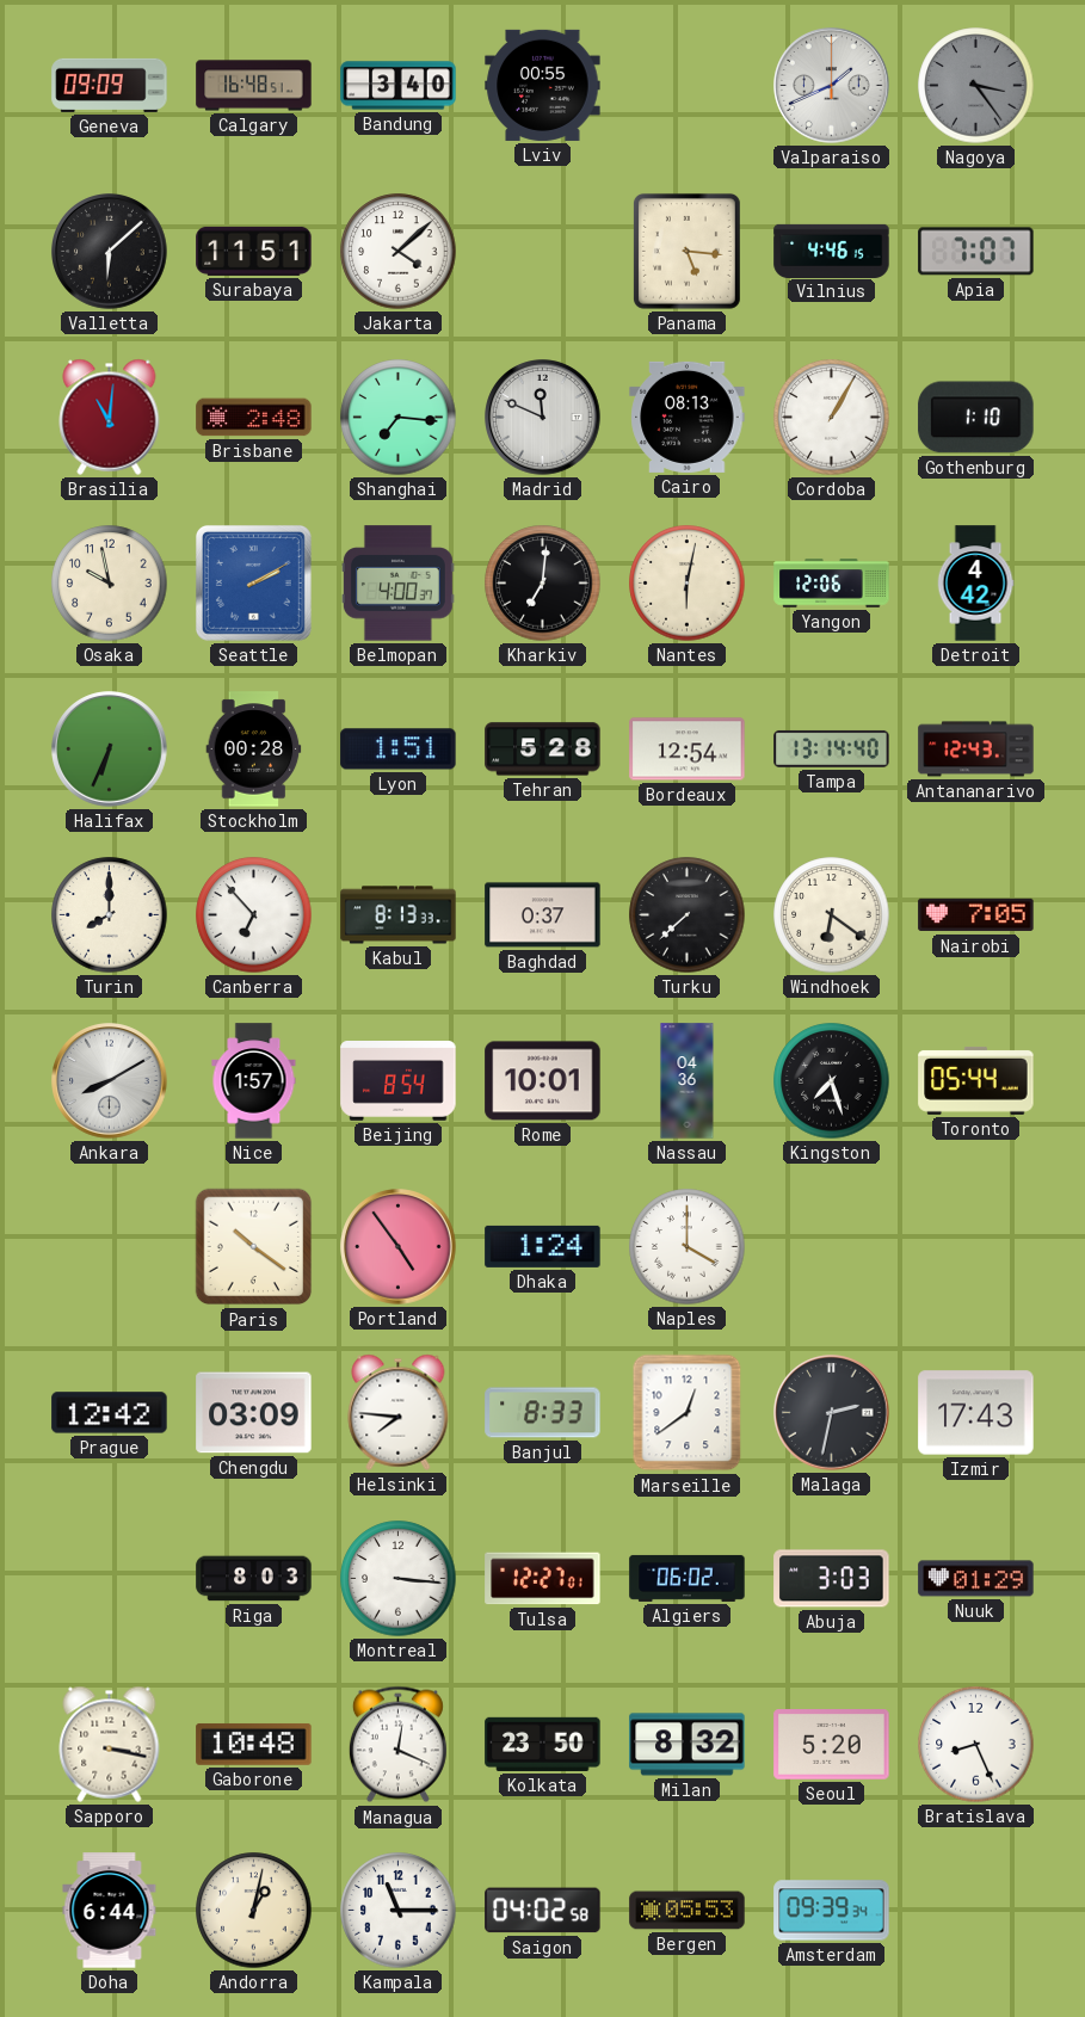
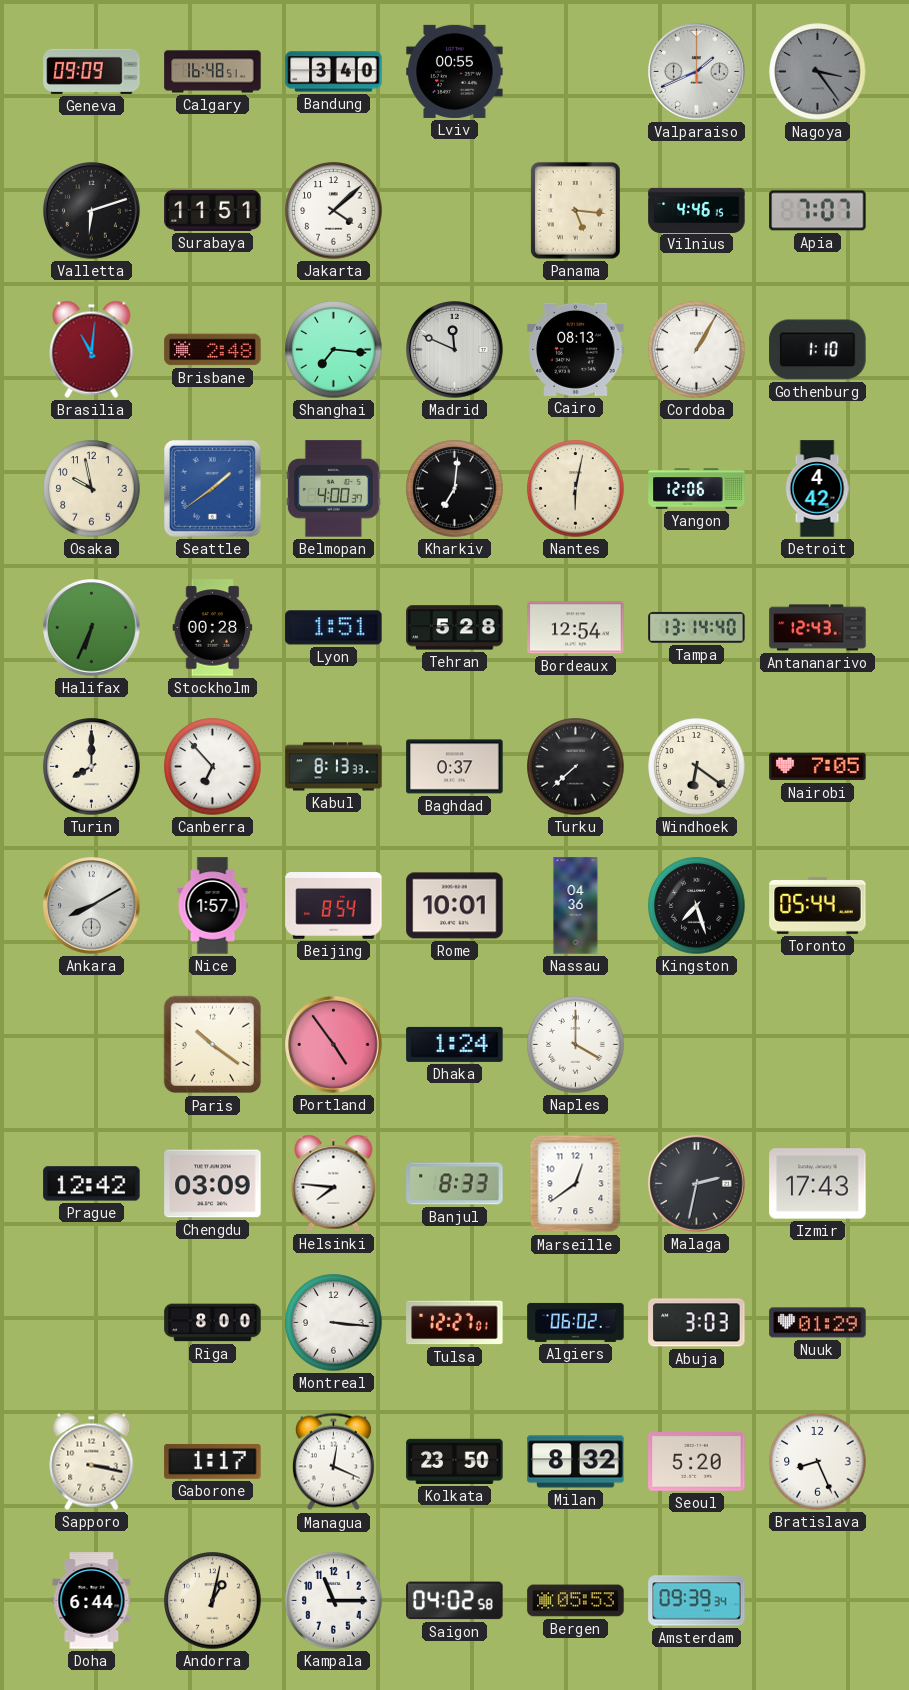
Valletta: 6:08 -> 6:12
Seattle: 2:10 -> 1:39
Riga: 8:03 -> 8:00
Gaborone: 10:48 -> 1:17
